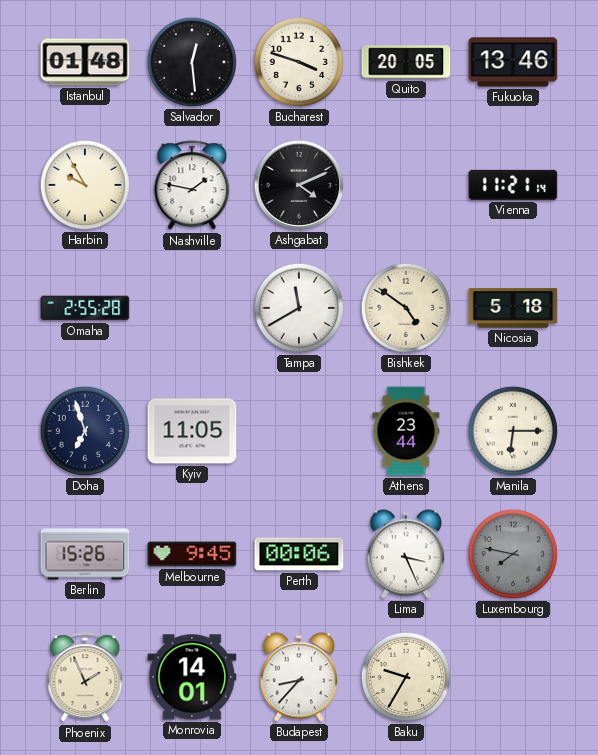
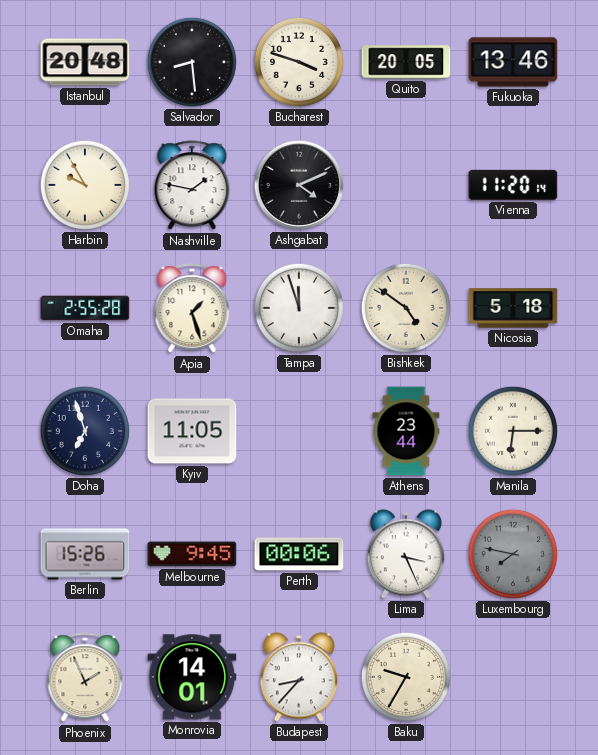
Istanbul: 01:48 -> 20:48
Salvador: 12:29 -> 8:29
Vienna: 11:21 -> 11:20
Apia: none -> 1:27
Tampa: 11:40 -> 11:57
